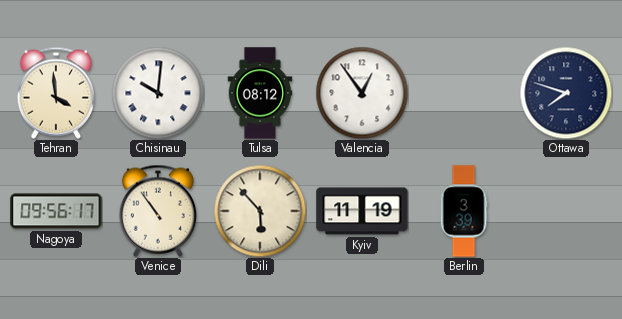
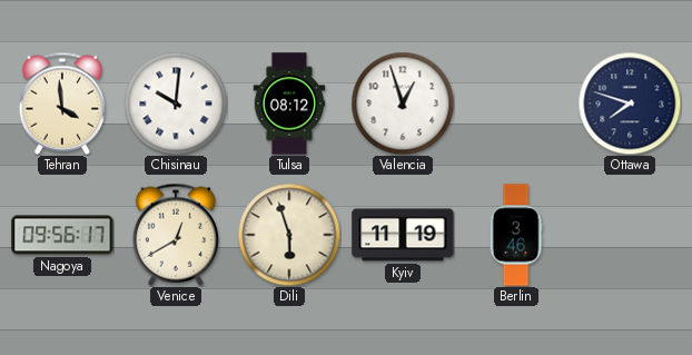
Valencia: 12:54 -> 12:57
Venice: 10:54 -> 12:40
Dili: 5:53 -> 5:57
Berlin: 3:39 -> 3:46
